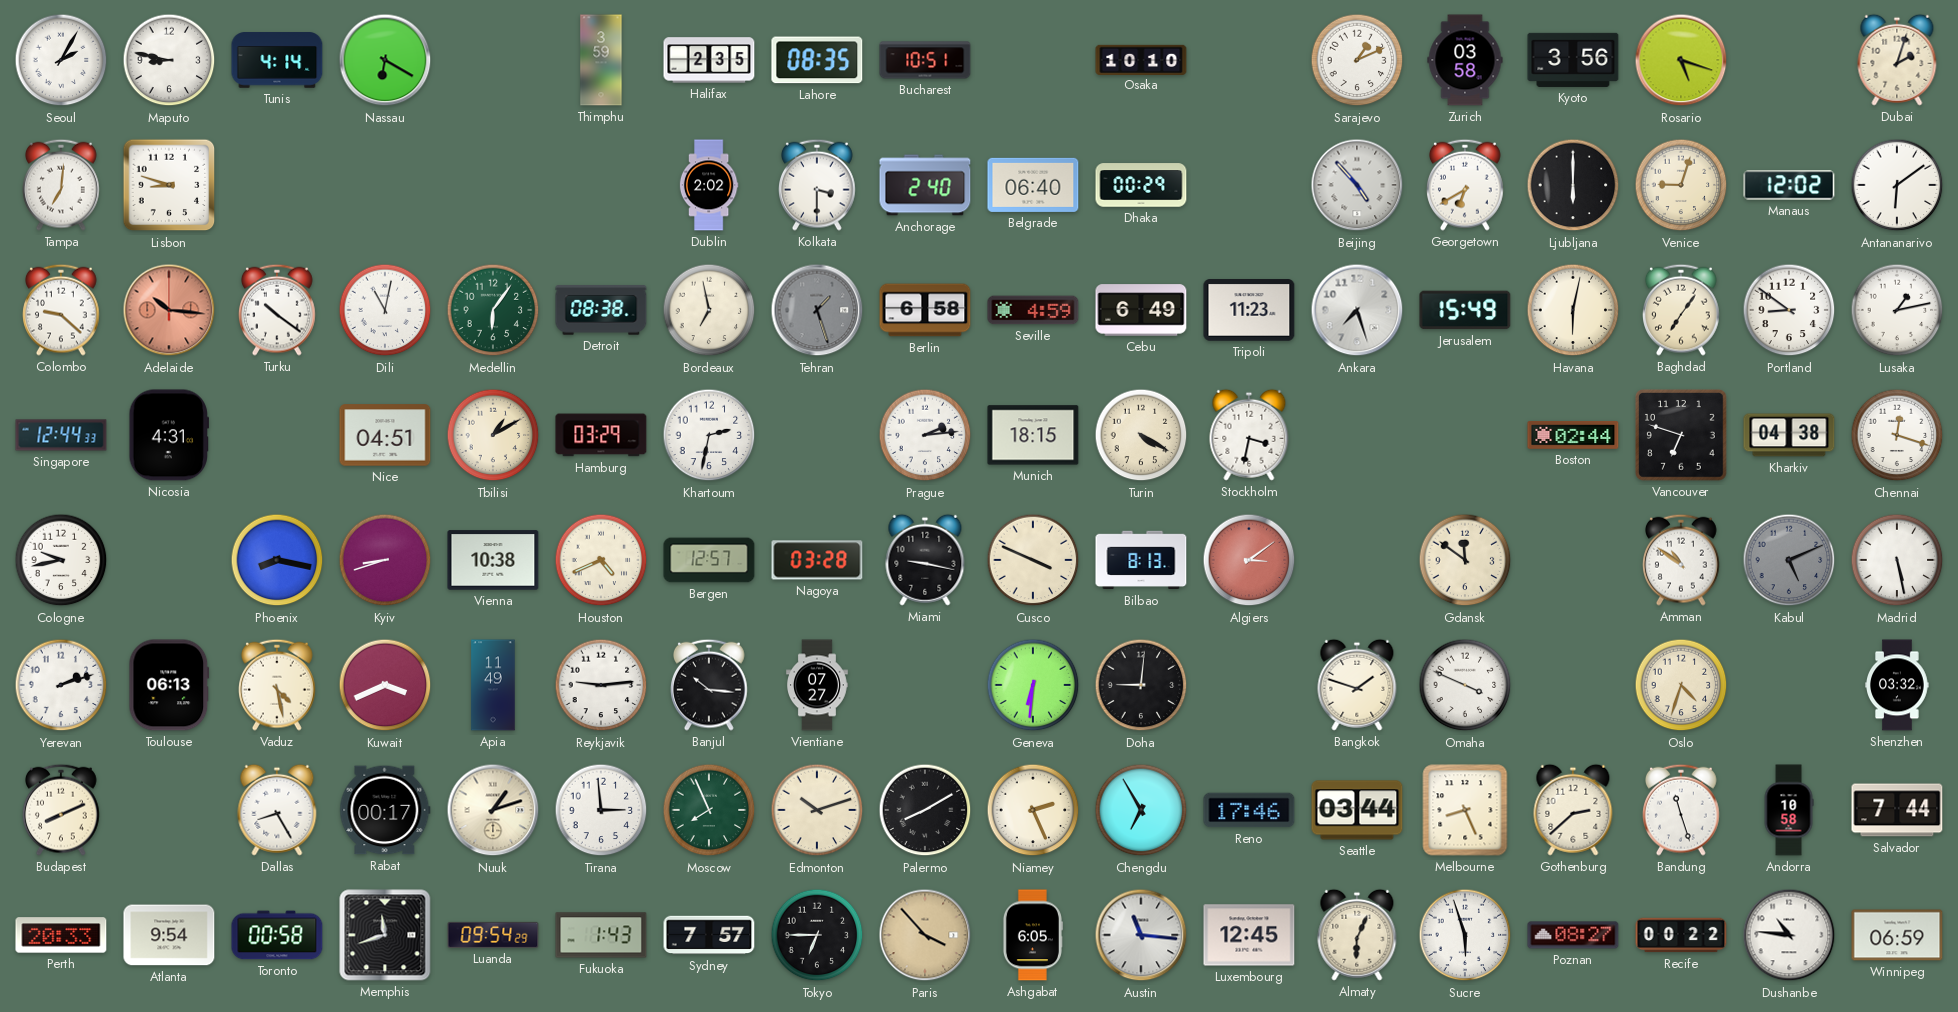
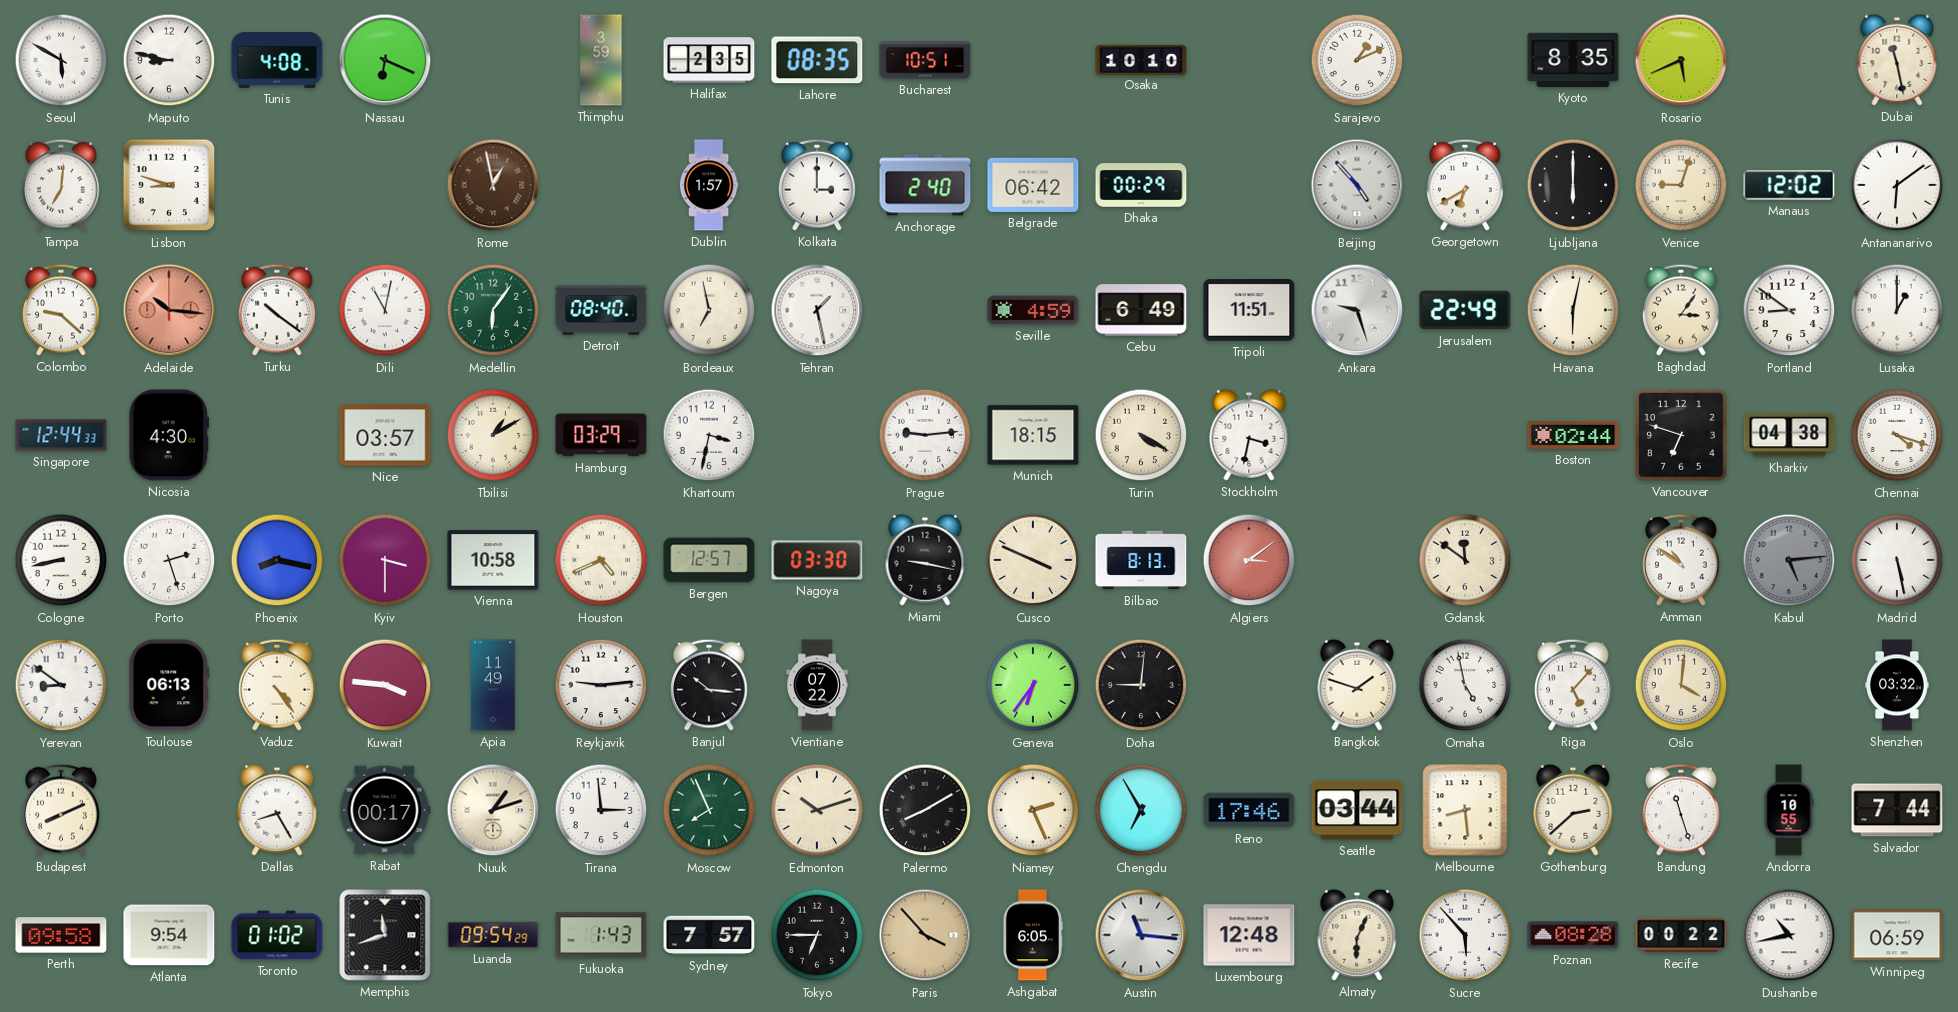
Seoul: 2:05 -> 5:50
Tunis: 4:14 -> 4:08
Nassau: 6:20 -> 6:19
Zurich: 03:58 -> none
Kyoto: 3:56 -> 8:35
Rosario: 5:18 -> 5:41
Dubai: 2:03 -> 11:28
Rome: none -> 12:58
Dublin: 2:02 -> 1:57
Kolkata: 3:30 -> 3:00
Belgrade: 06:40 -> 06:42
Detroit: 08:38 -> 08:40
Tehran: 1:27 -> 1:28
Tehran dial: grey -> white
Berlin: 6:58 -> none
Tripoli: 11:23 -> 11:51
Ankara: 7:27 -> 9:27
Jerusalem: 15:49 -> 22:49
Baghdad: 7:06 -> 3:06
Lusaka: 1:13 -> 1:00
Nicosia: 4:31 -> 4:30
Nice: 04:51 -> 03:57
Khartoum: 2:32 -> 3:32
Prague: 2:14 -> 9:14
Chennai: 12:18 -> 4:18
Cologne: 9:43 -> 8:43
Porto: none -> 2:27
Kyiv: 8:42 -> 3:30
Vienna: 10:38 -> 10:58
Nagoya: 03:28 -> 03:30
Kabul: 5:11 -> 5:14
Yerevan: 2:12 -> 8:51
Vaduz: 4:28 -> 4:24
Kuwait: 3:41 -> 3:46
Vientiane: 07:27 -> 07:22
Geneva: 6:31 -> 6:36
Omaha: 3:49 -> 4:58
Riga: none -> 5:07
Oslo: 4:33 -> 4:01
Melbourne: 8:26 -> 8:29
Andorra: 10:58 -> 10:55
Perth: 20:33 -> 09:58
Toronto: 00:58 -> 01:02
Luxembourg: 12:45 -> 12:48
Sucre: 5:57 -> 5:53
Poznan: 08:27 -> 08:28
Dushanbe: 10:46 -> 10:43
